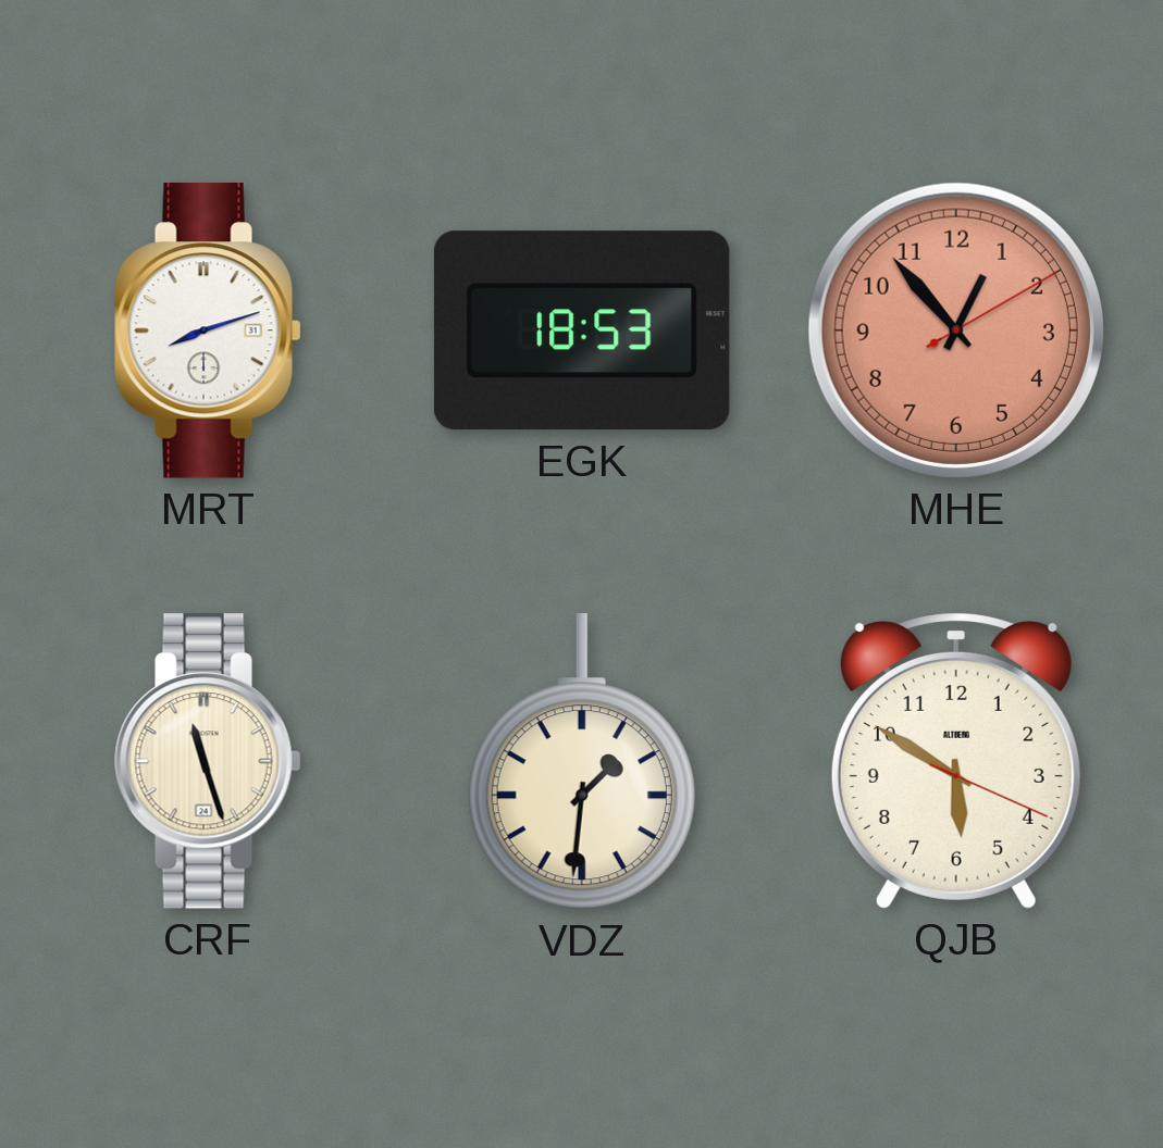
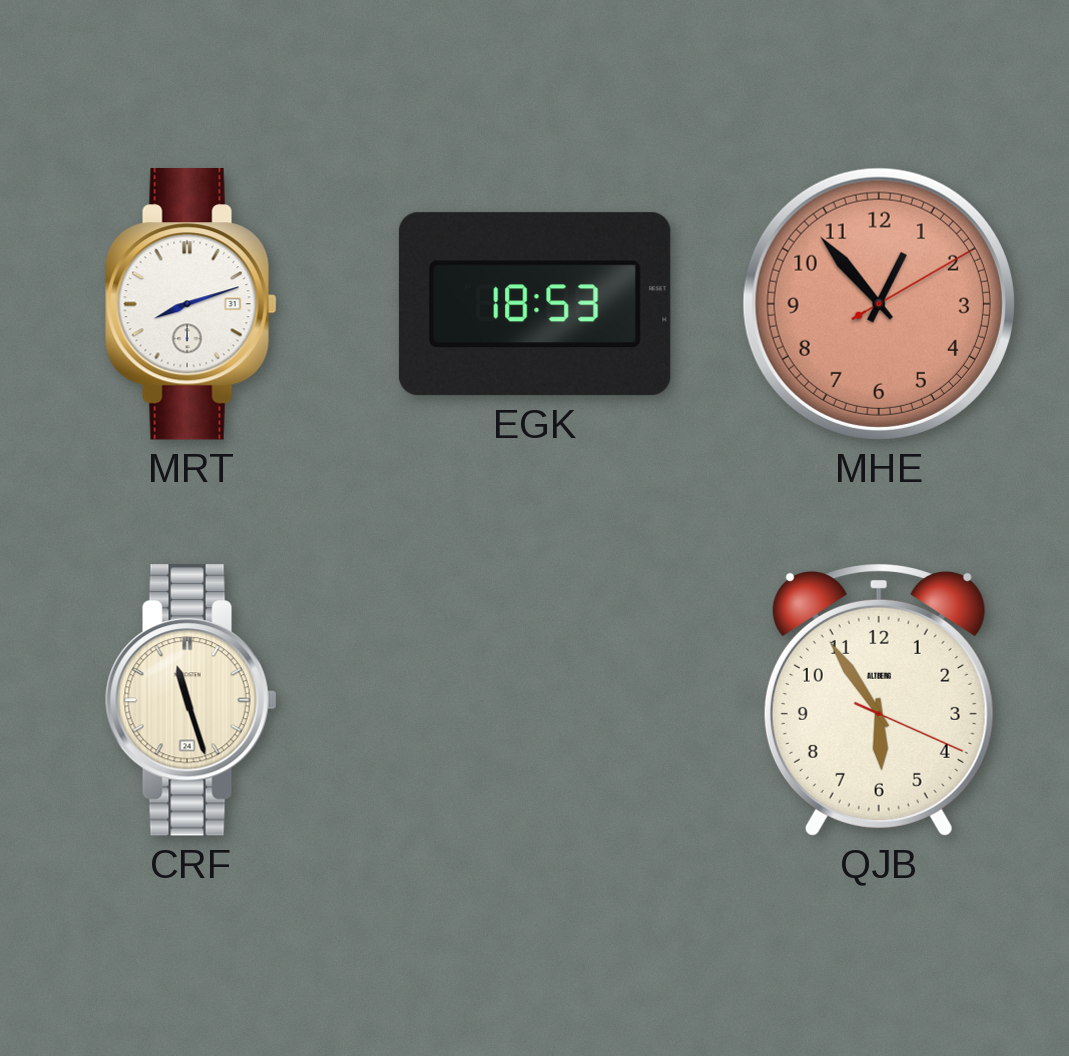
VDZ: 1:31 -> none
QJB: 5:50 -> 5:54
